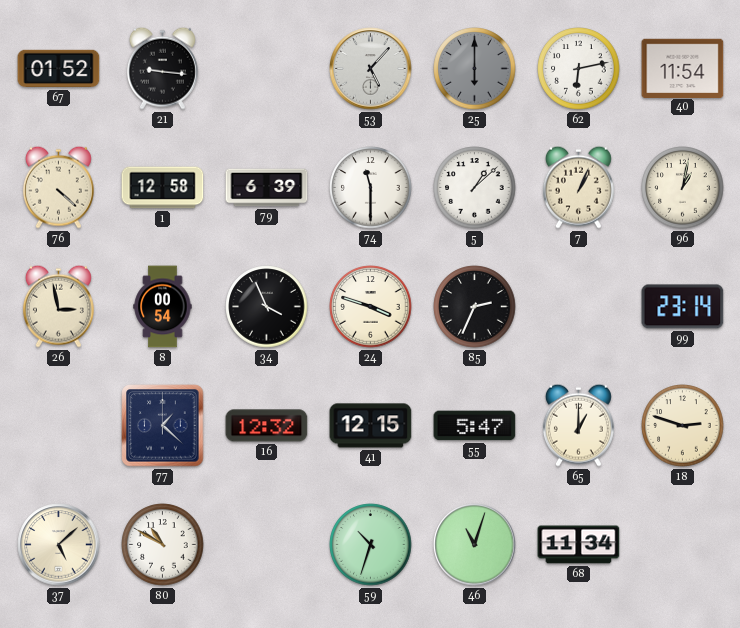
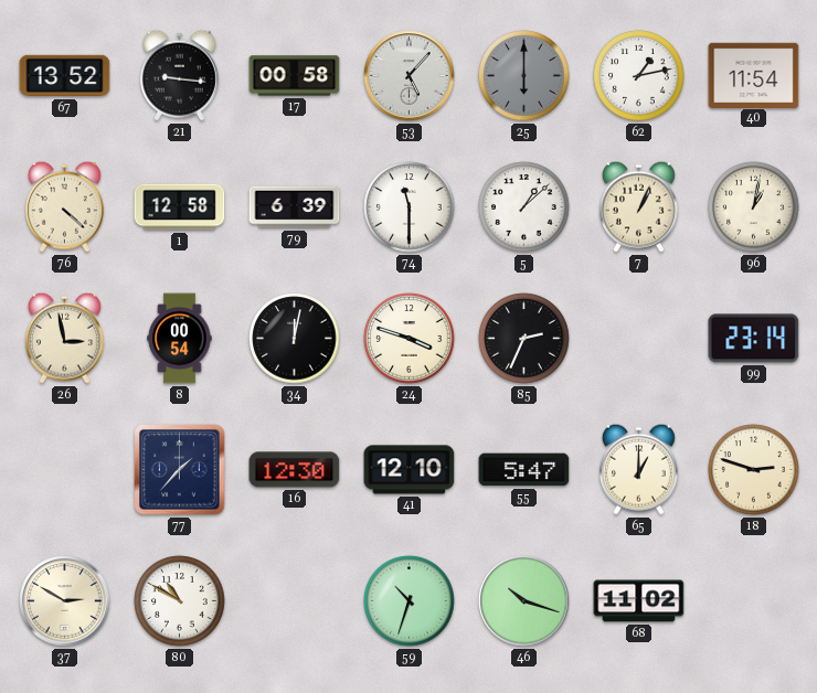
67: 01:52 -> 13:52
17: none -> 00:58
62: 6:13 -> 1:13
34: 3:56 -> 12:02
77: 1:22 -> 1:37
16: 12:32 -> 12:30
41: 12:15 -> 12:10
37: 5:08 -> 2:50
46: 11:03 -> 10:18
68: 11:34 -> 11:02
